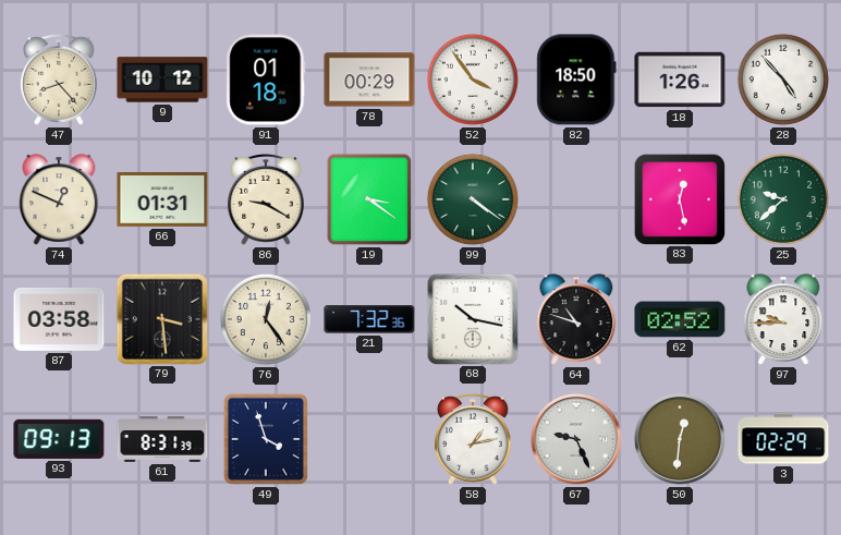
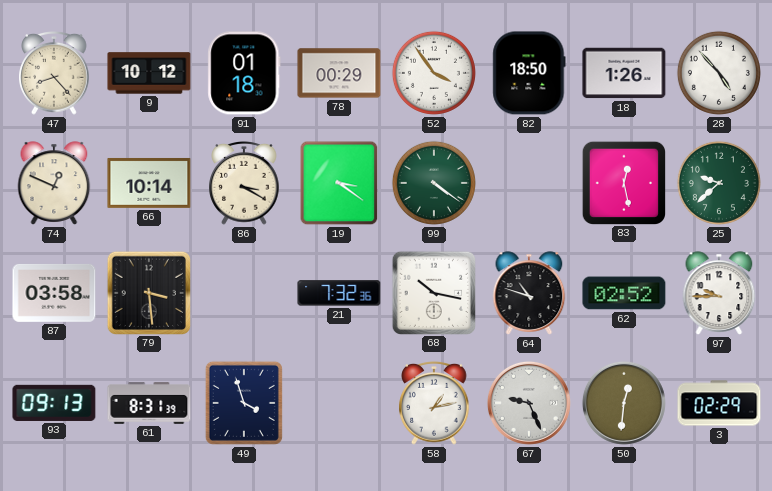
66: 01:31 -> 10:14
86: 9:20 -> 3:20
76: 12:24 -> none
